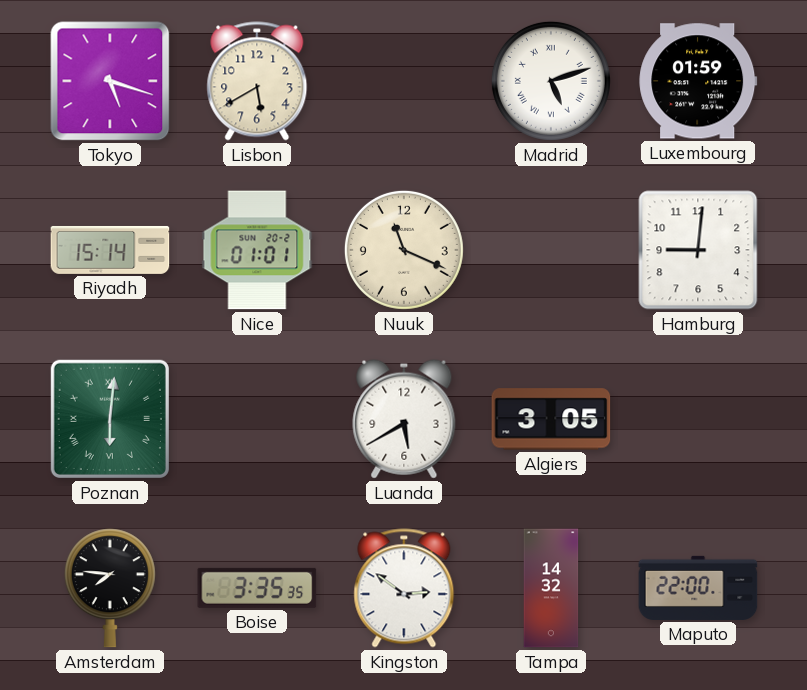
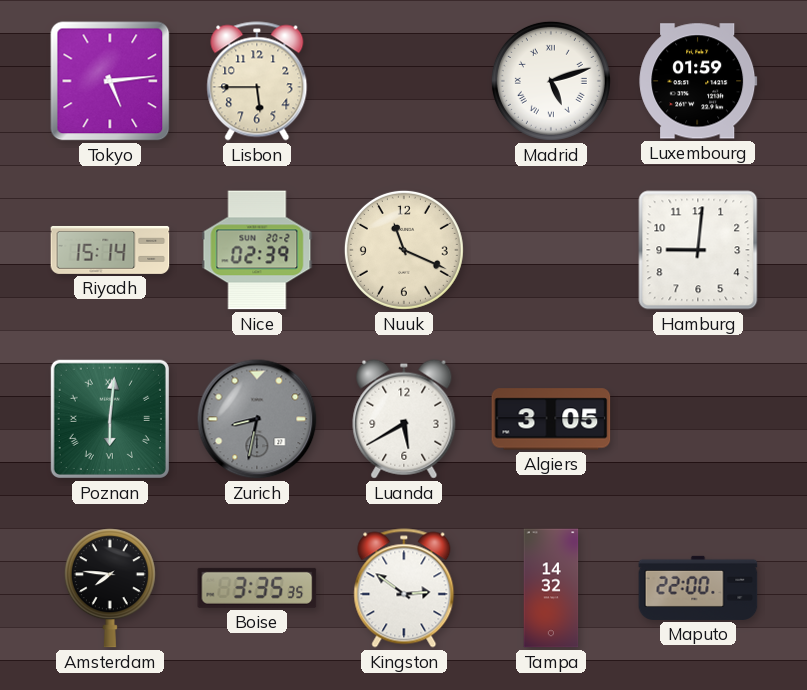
Tokyo: 5:18 -> 5:14
Lisbon: 5:40 -> 5:45
Nice: 01:01 -> 02:39
Zurich: none -> 8:32
